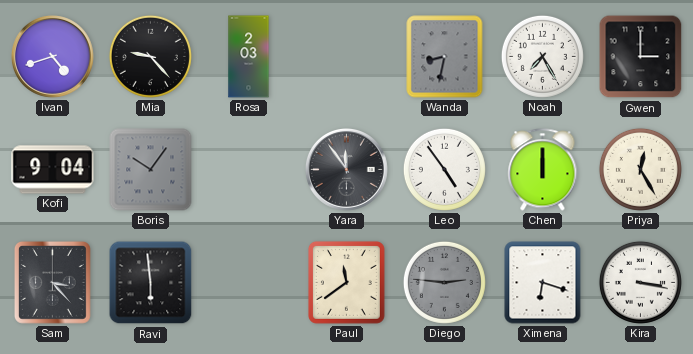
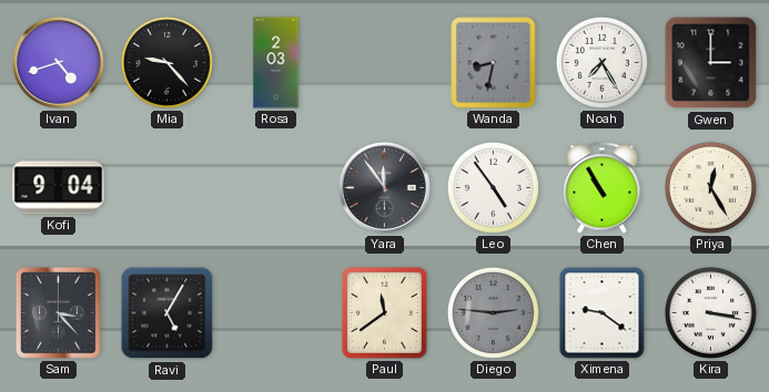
Boris: 10:06 -> none
Chen: 12:00 -> 10:55
Ravi: 5:59 -> 5:05
Ximena: 6:18 -> 9:21
